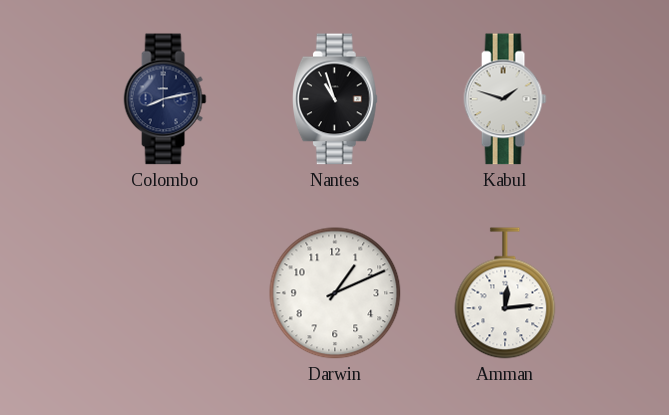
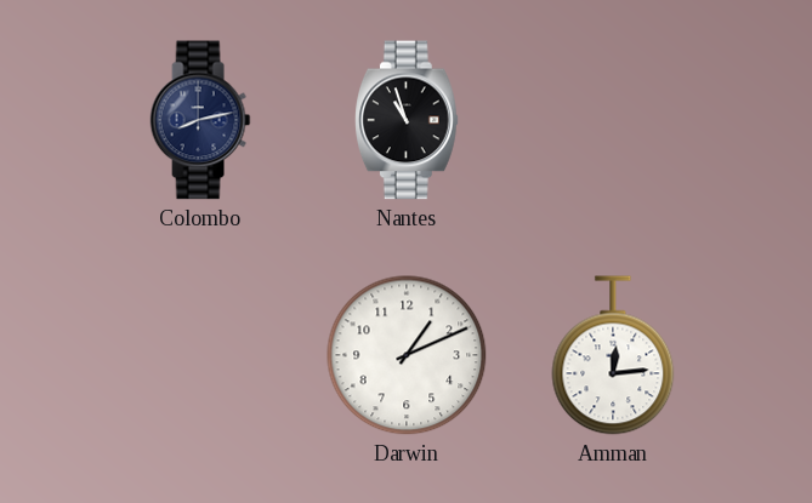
Kabul: 1:48 -> none
